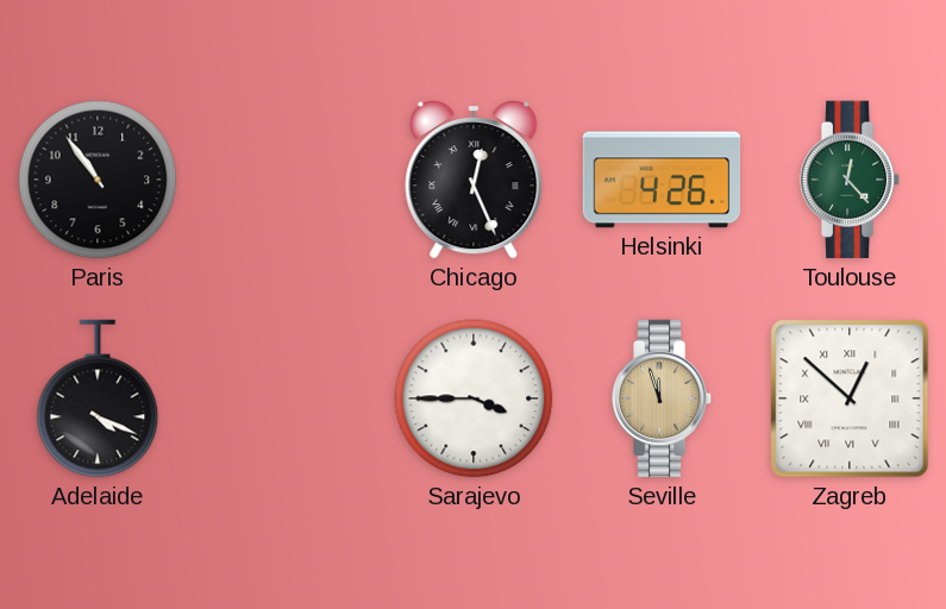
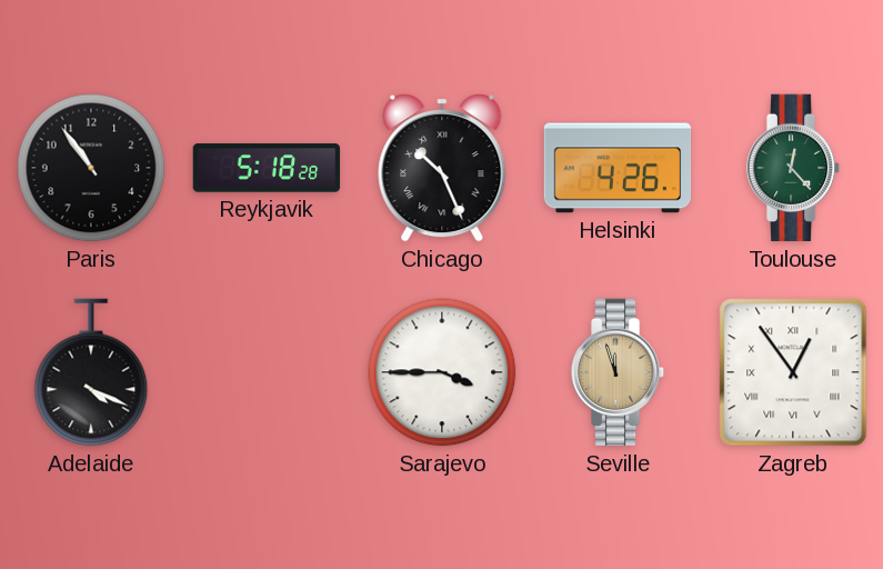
Reykjavik: none -> 5:18
Chicago: 12:26 -> 10:26
Zagreb: 12:52 -> 12:54
